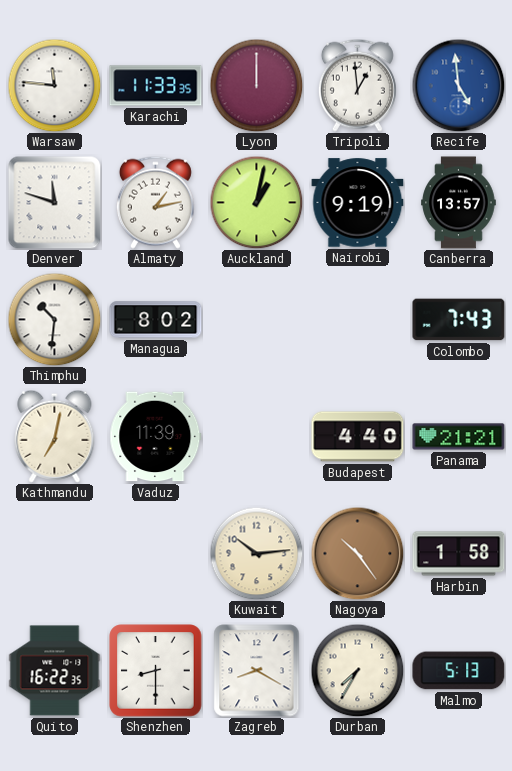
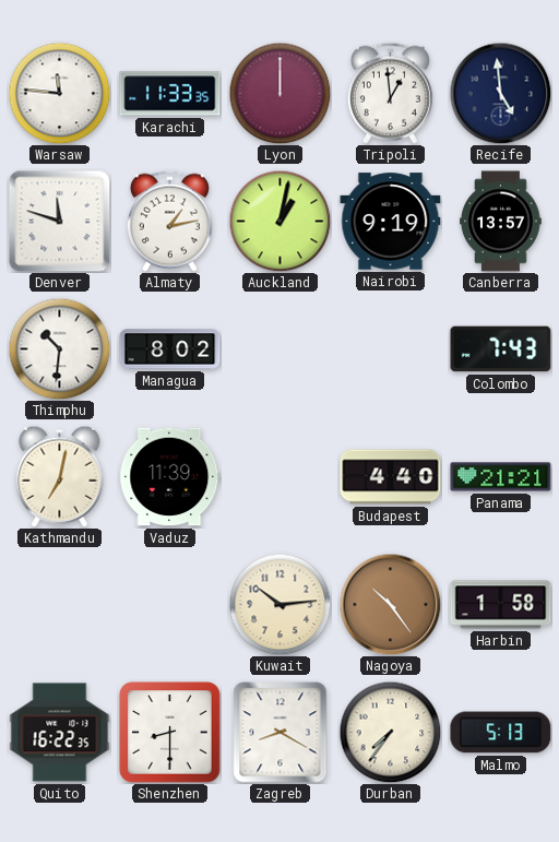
Recife dial: blue -> navy
Durban: 7:35 -> 7:36
